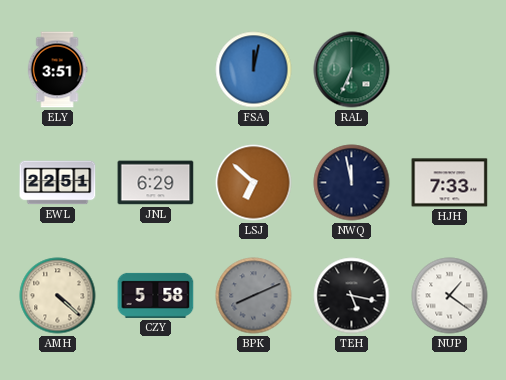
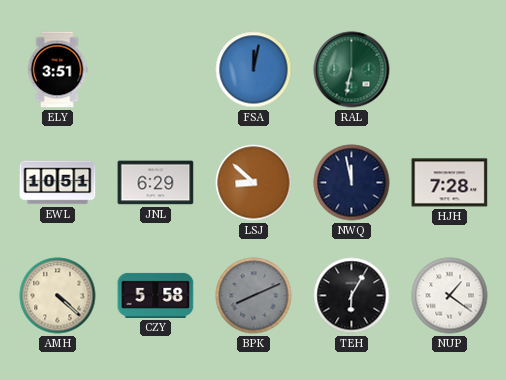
RAL: 6:34 -> 6:32
EWL: 22:51 -> 10:51
LSJ: 6:52 -> 8:52
HJH: 7:33 -> 7:28
TEH: 5:17 -> 6:05
